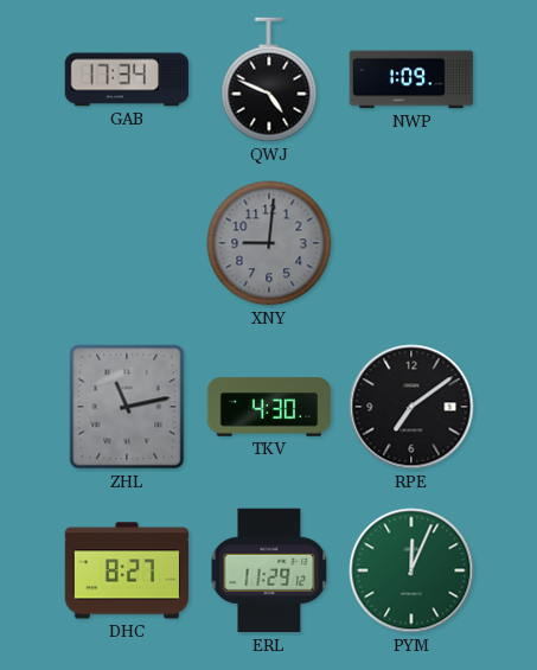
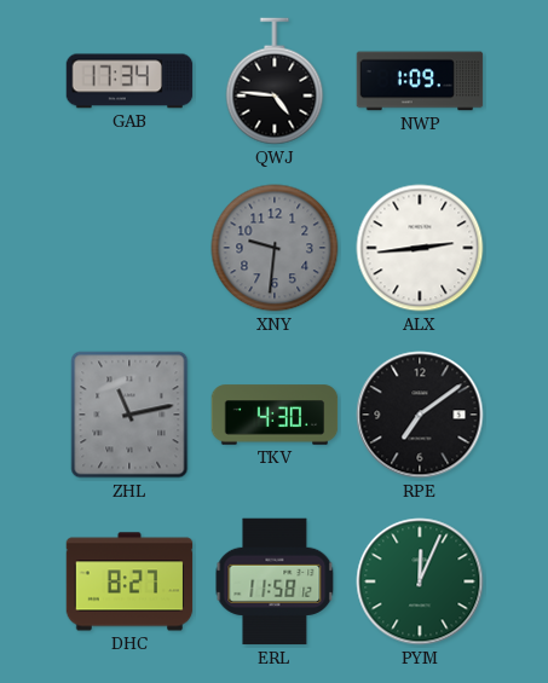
QWJ: 4:49 -> 4:46
XNY: 9:01 -> 9:31
ALX: none -> 2:44
ERL: 11:29 -> 11:58
